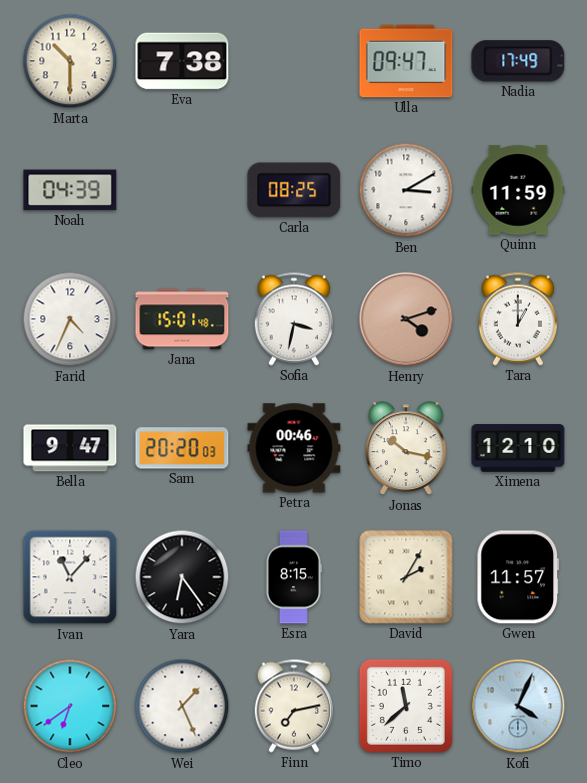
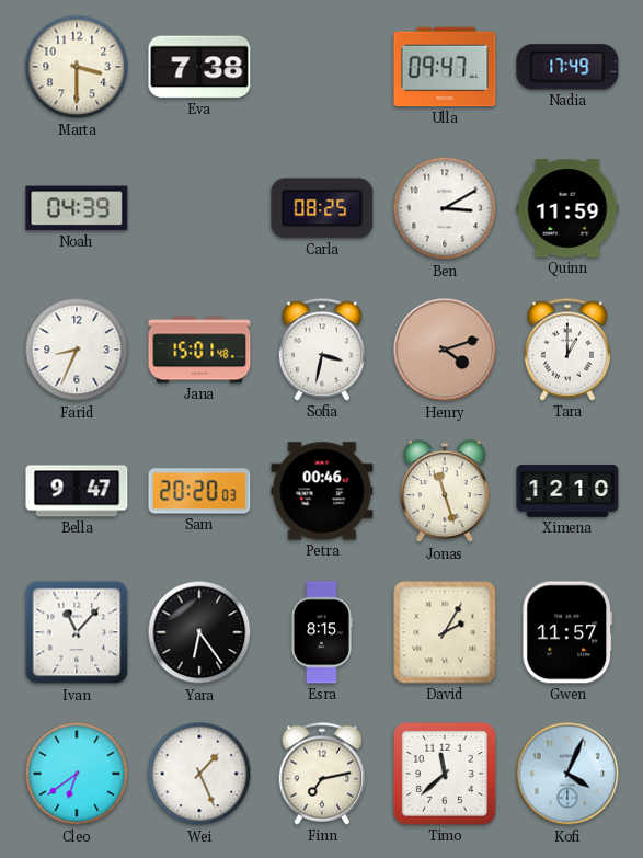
Marta: 10:30 -> 3:30
Farid: 4:34 -> 8:34
Jonas: 10:17 -> 11:27
